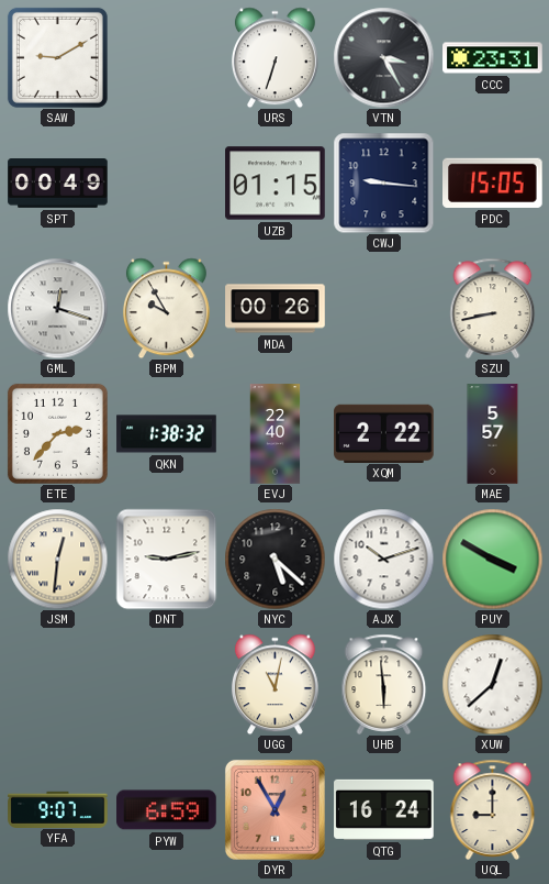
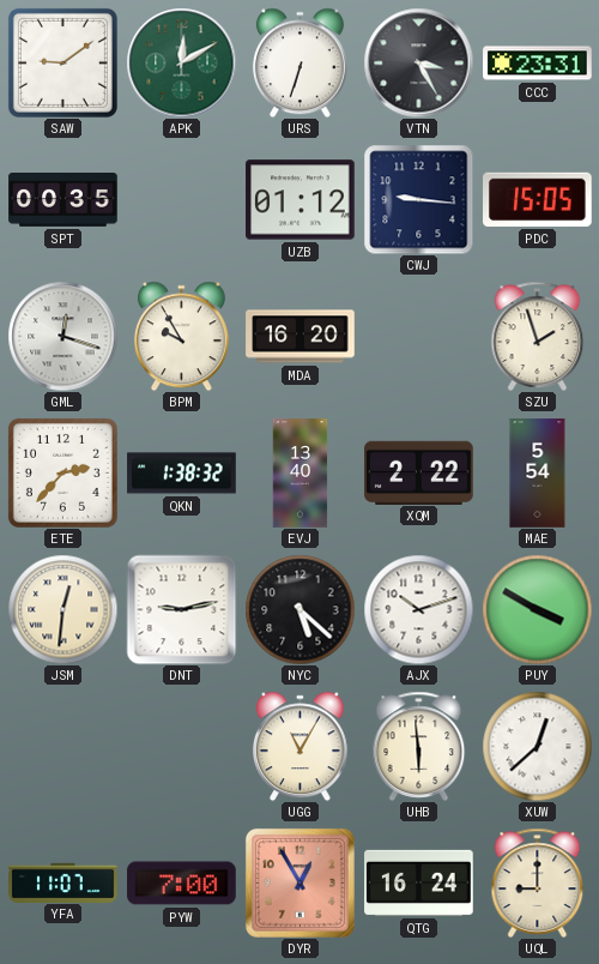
SAW: 9:10 -> 9:09
APK: none -> 12:10
SPT: 00:49 -> 00:35
UZB: 01:15 -> 01:12
MDA: 00:26 -> 16:20
SZU: 8:43 -> 1:57
EVJ: 22:40 -> 13:40
MAE: 5:57 -> 5:54
UGG: 11:02 -> 11:05
YFA: 9:07 -> 11:07
PYW: 6:59 -> 7:00
